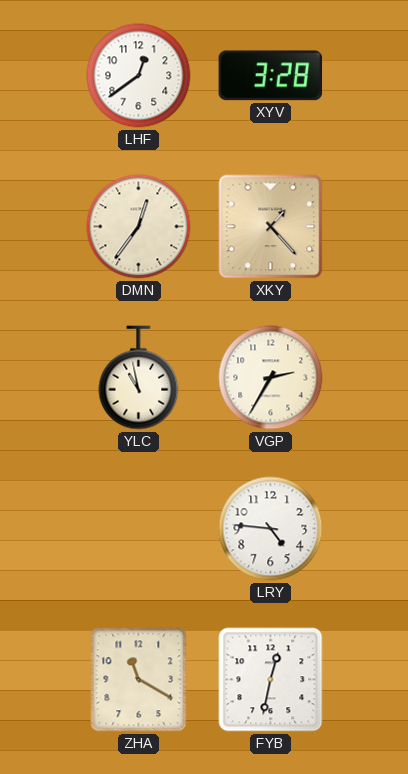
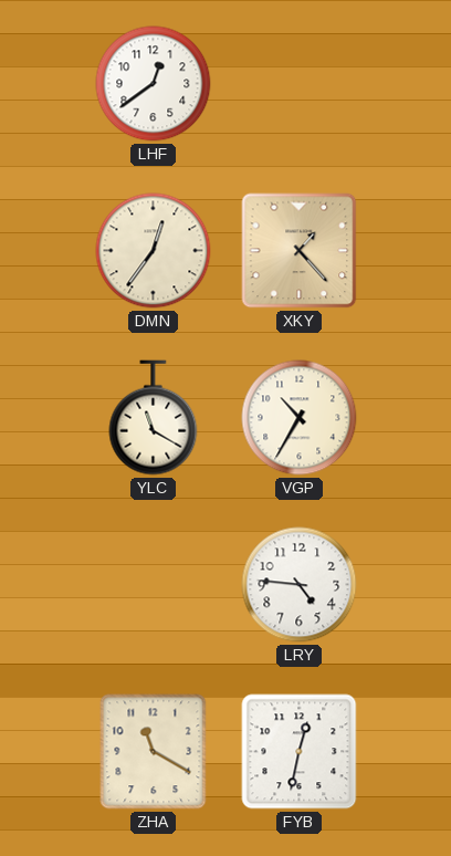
XYV: 3:28 -> none
YLC: 10:58 -> 11:20
VGP: 2:35 -> 10:35
